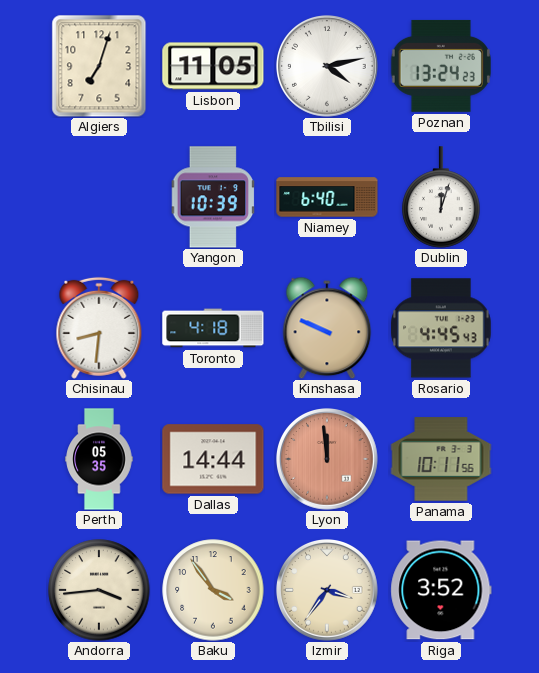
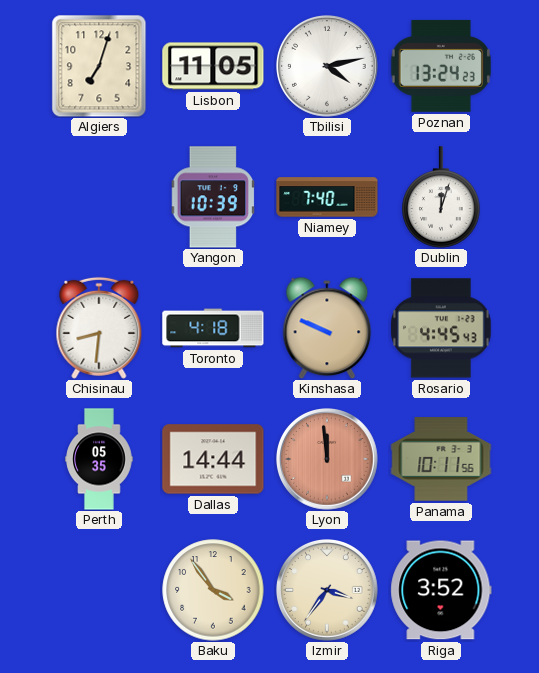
Niamey: 6:40 -> 7:40
Andorra: 3:44 -> none
